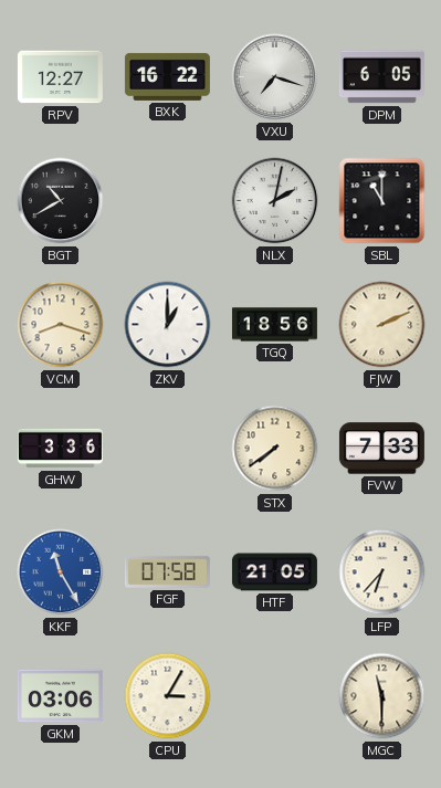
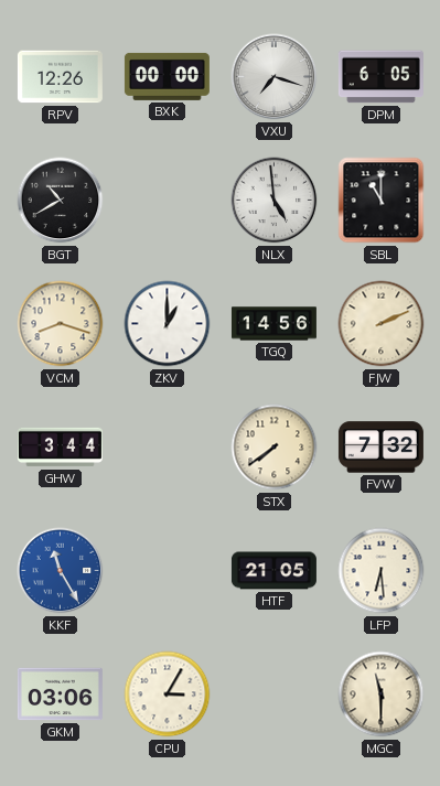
RPV: 12:27 -> 12:26
BXK: 16:22 -> 00:00
NLX: 2:02 -> 4:59
TGQ: 18:56 -> 14:56
GHW: 3:36 -> 3:44
FVW: 7:33 -> 7:32
FGF: 07:58 -> none
LFP: 6:37 -> 6:29
